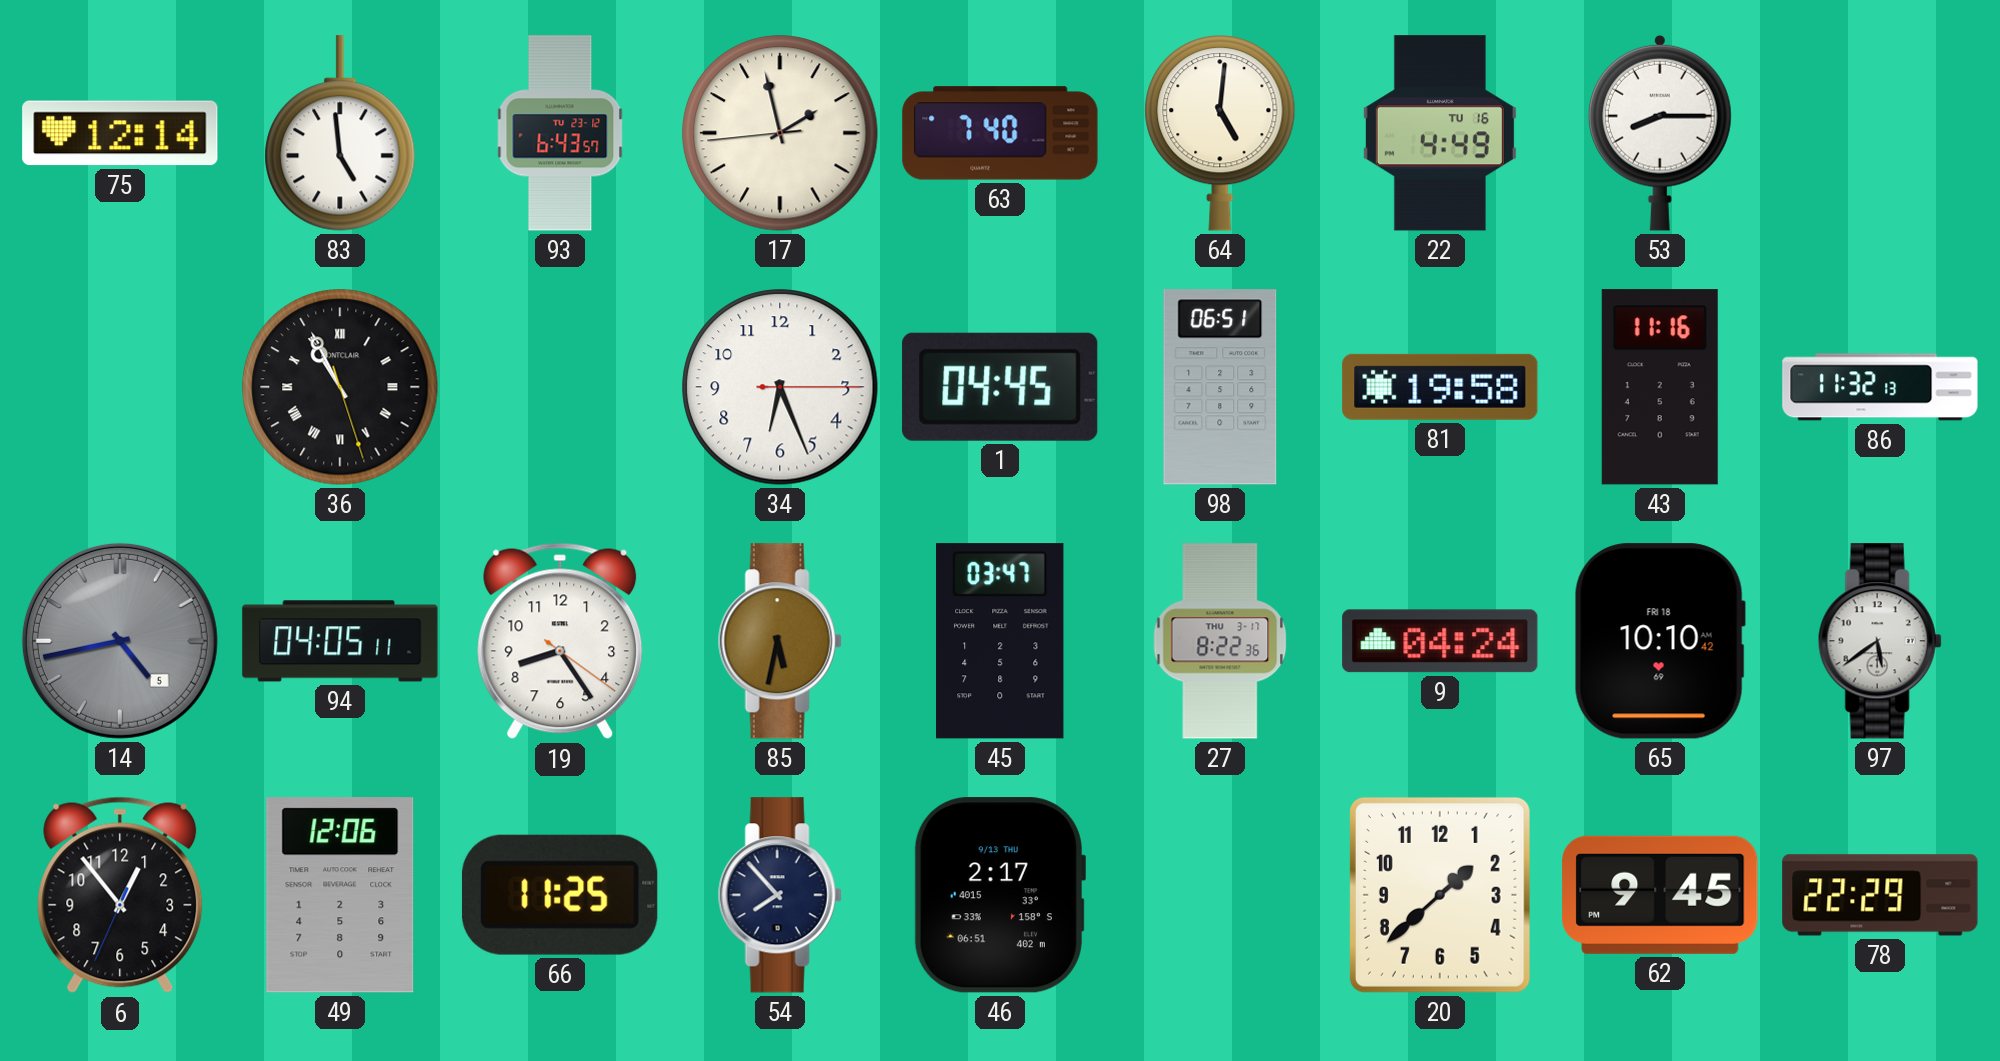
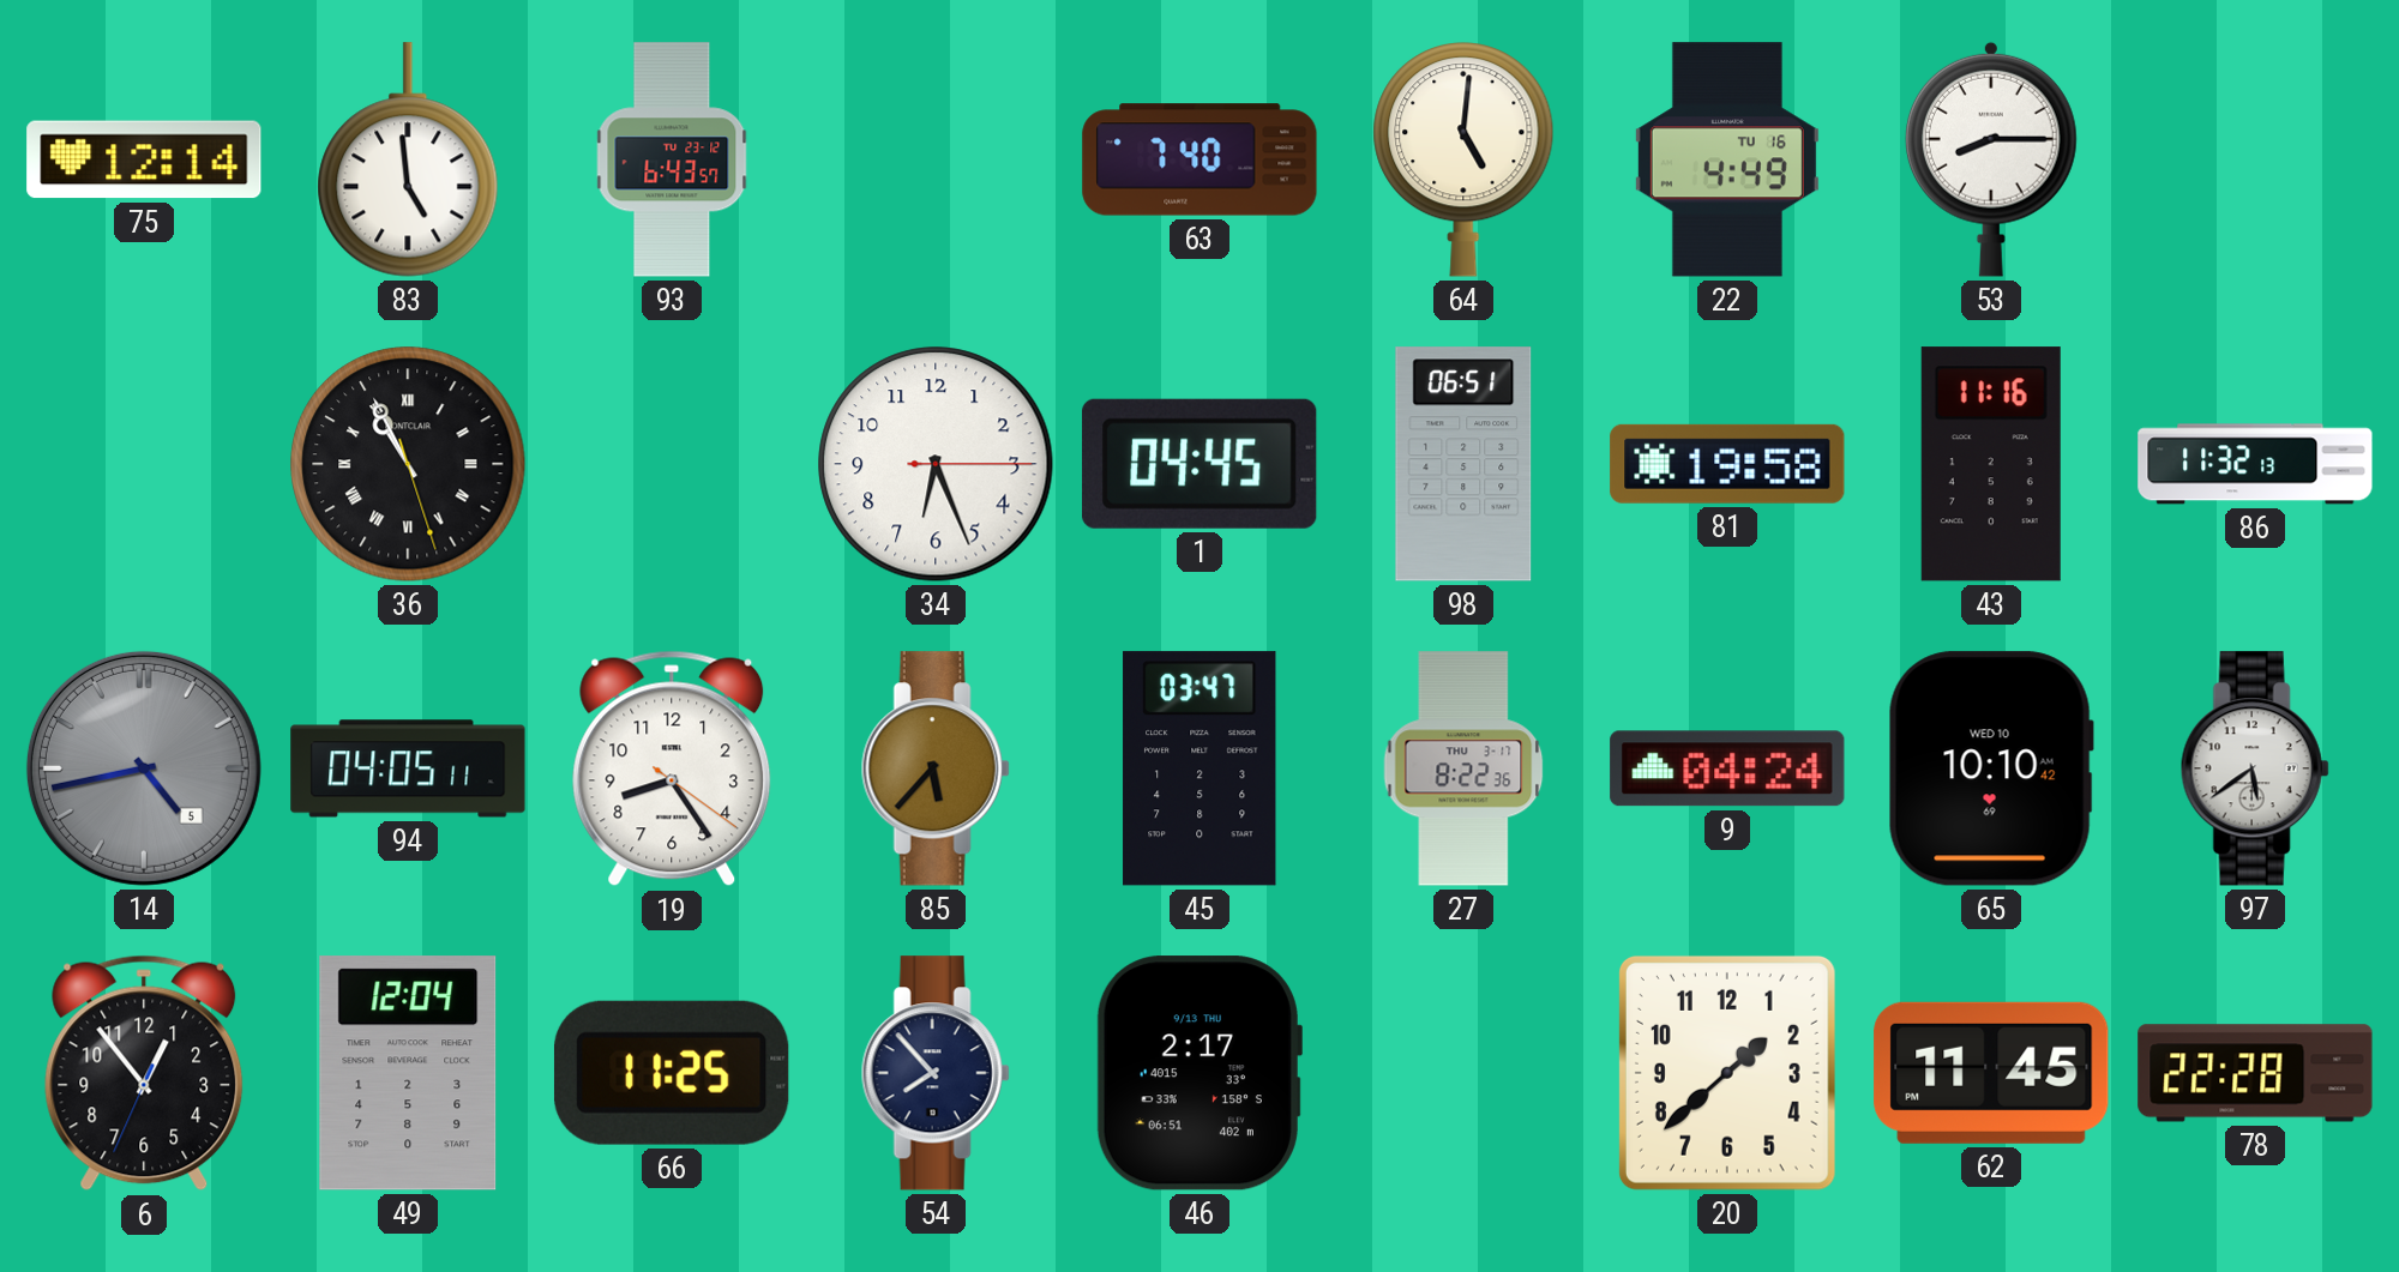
17: 1:57 -> none
85: 5:32 -> 5:37
65 date: FRI 18 -> WED 10
49: 12:06 -> 12:04
62: 9:45 -> 11:45
78: 22:29 -> 22:28
